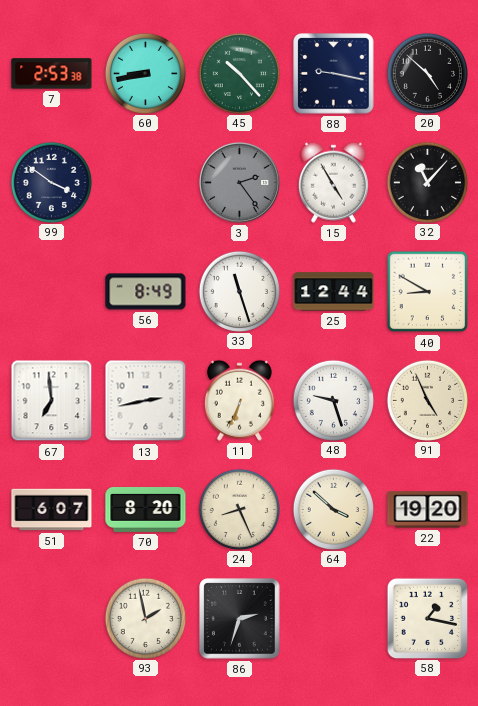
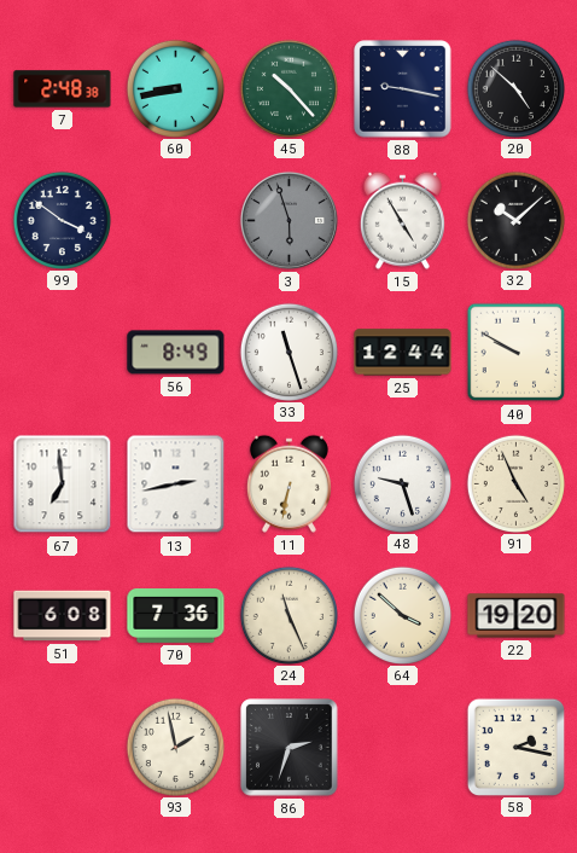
7: 2:53 -> 2:48
3: 2:24 -> 5:57
32: 11:07 -> 10:08
40: 8:50 -> 9:50
11: 6:34 -> 6:32
51: 6:07 -> 6:08
70: 8:20 -> 7:36
24: 8:26 -> 11:26
58: 1:17 -> 2:17
